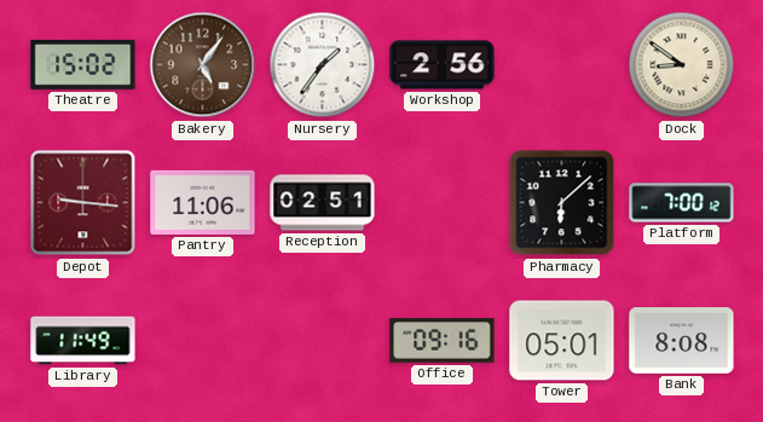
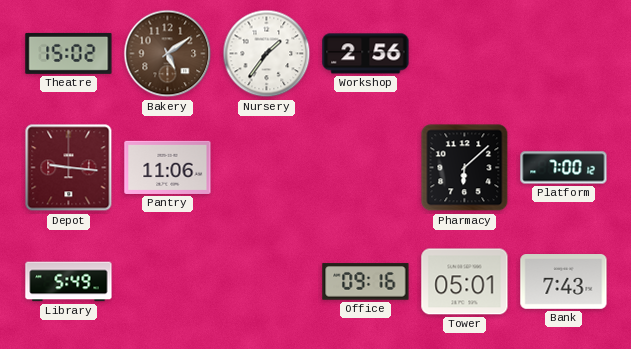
Bakery: 5:06 -> 5:09
Dock: 8:51 -> none
Reception: 02:51 -> none
Library: 11:49 -> 5:49
Bank: 8:08 -> 7:43
